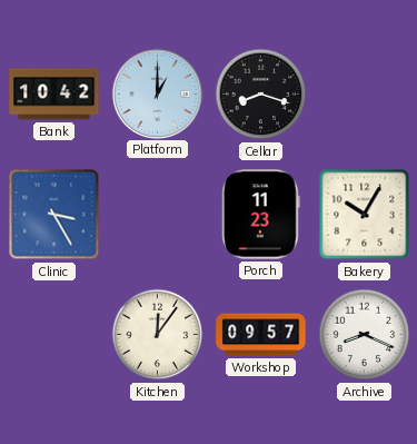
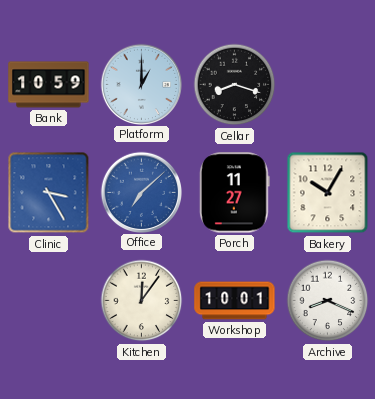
Bank: 10:42 -> 10:59
Office: none -> 7:08
Porch: 11:23 -> 11:27
Workshop: 09:57 -> 10:01
